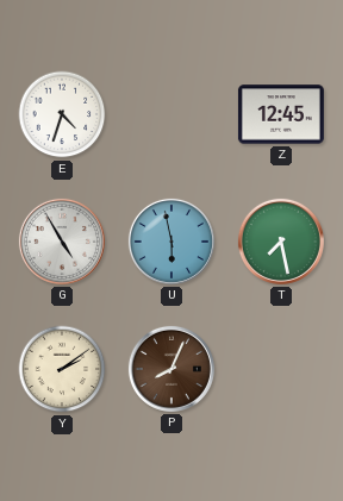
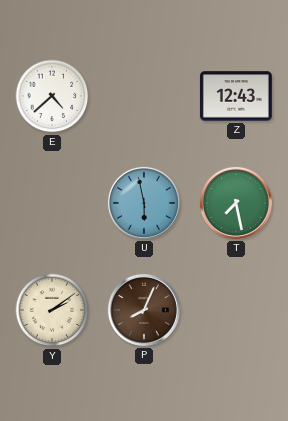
E: 4:33 -> 4:38
Z: 12:45 -> 12:43
G: 4:55 -> none
